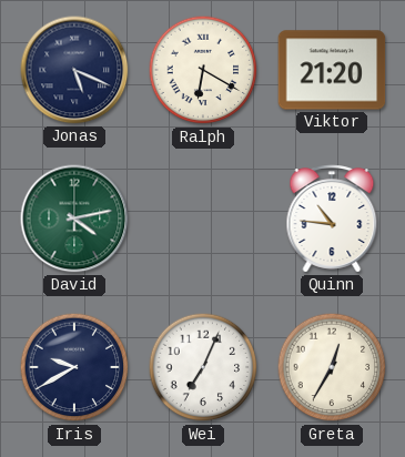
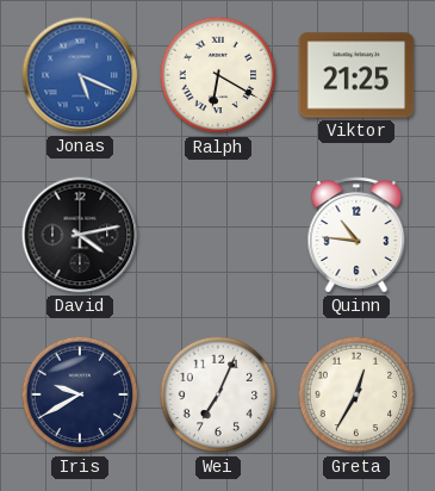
Jonas dial: navy -> blue
Viktor: 21:20 -> 21:25
David dial: green -> black
